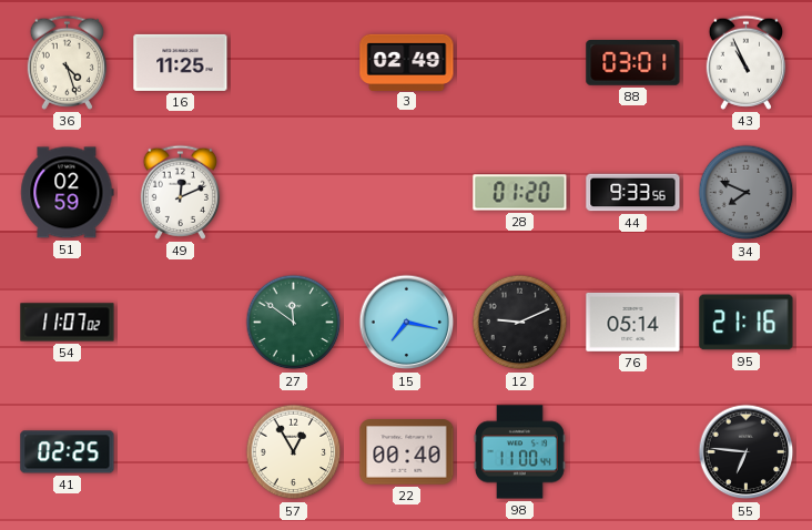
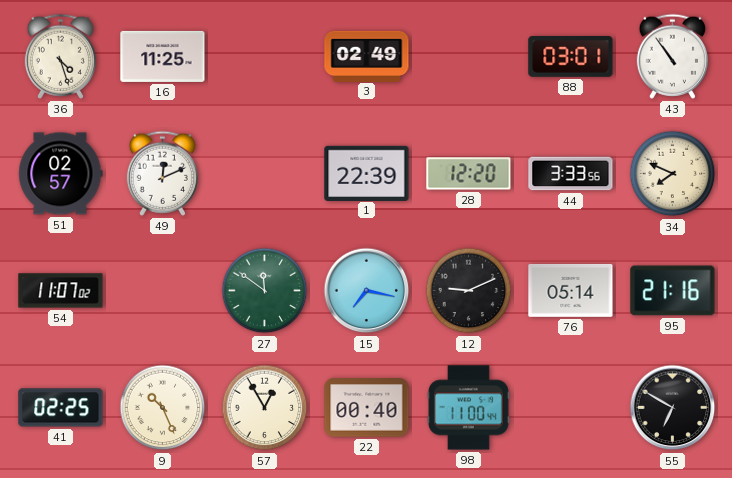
43: 10:56 -> 10:54
51: 02:59 -> 02:57
1: none -> 22:39
28: 01:20 -> 12:20
44: 9:33 -> 3:33
34 dial: grey -> cream
9: none -> 10:26
55: 6:46 -> 6:50
